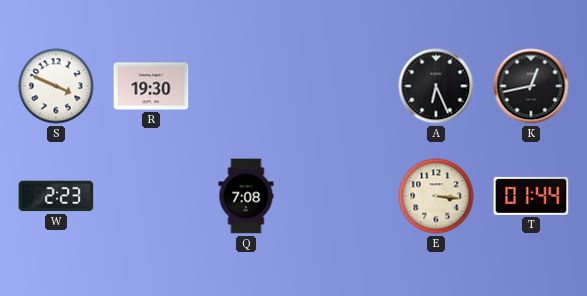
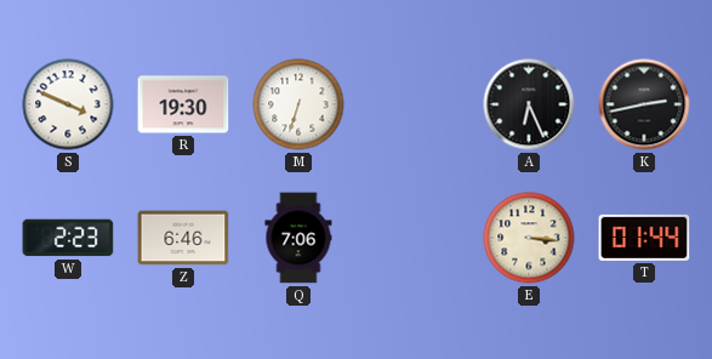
M: none -> 6:33
K: 12:43 -> 2:43
Z: none -> 6:46
Q: 7:08 -> 7:06
